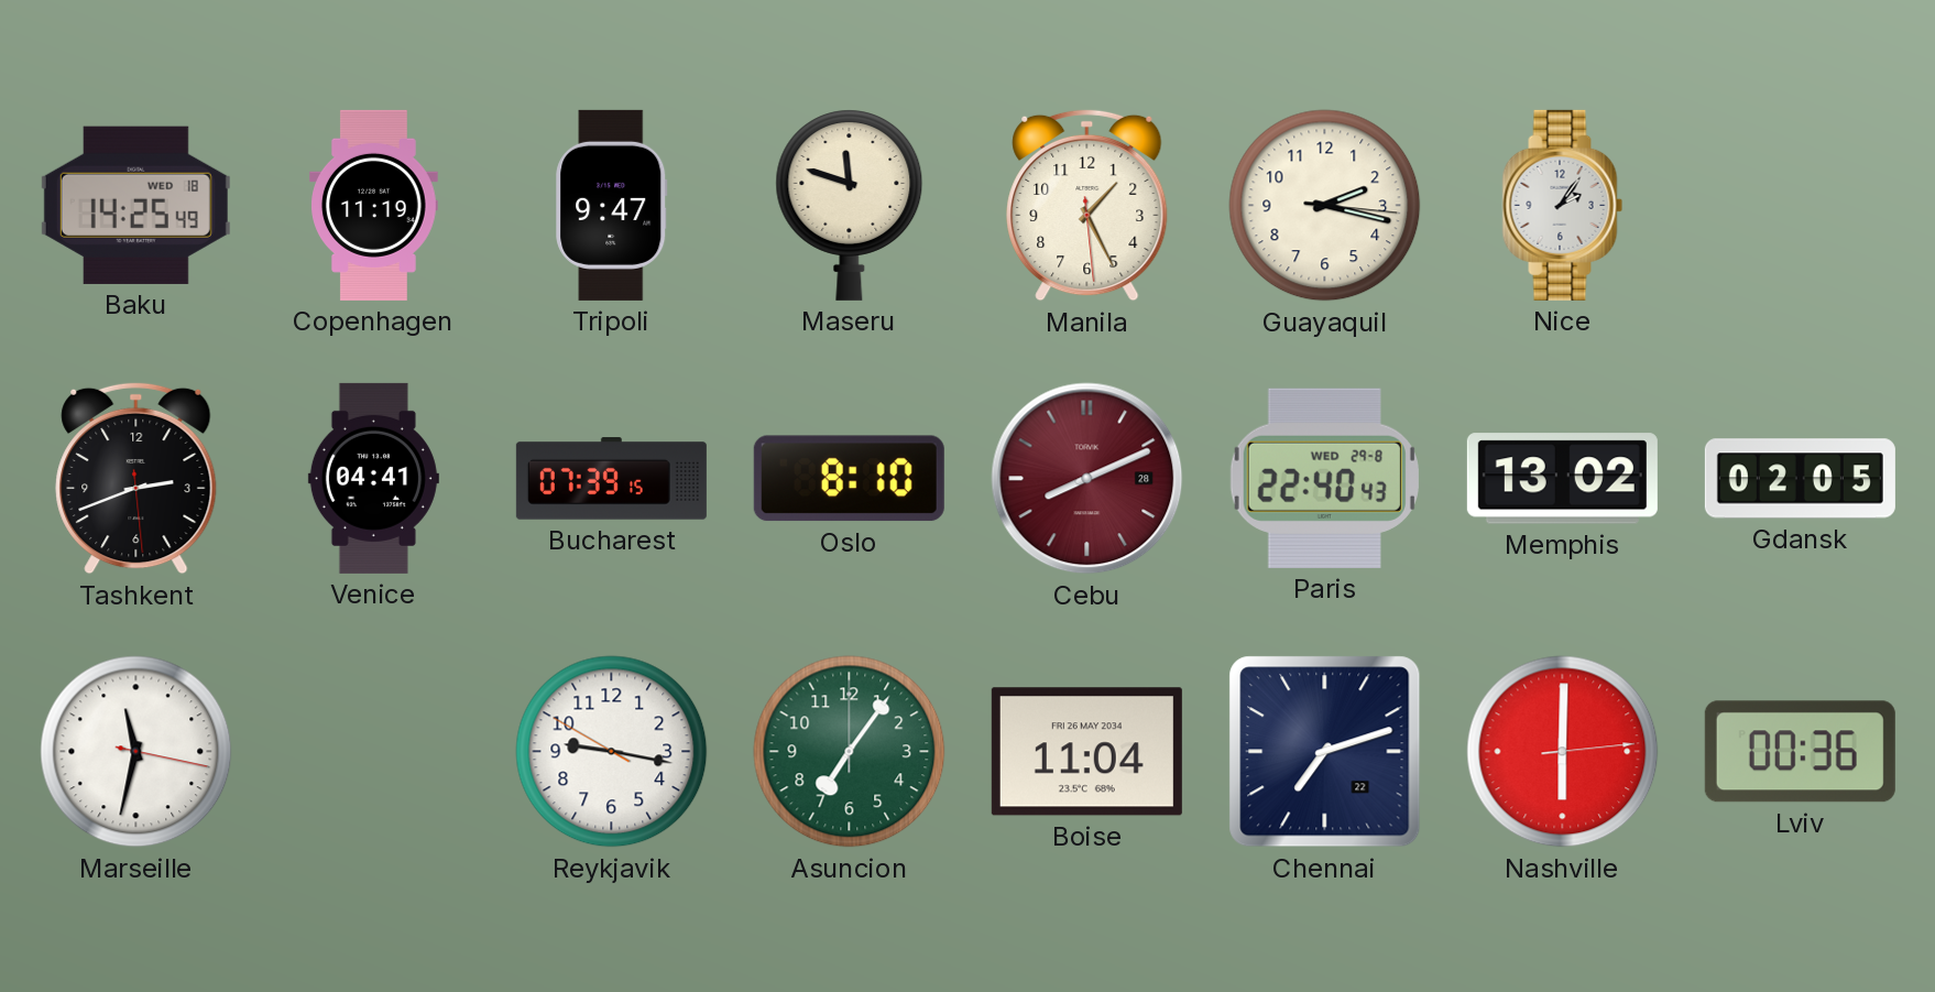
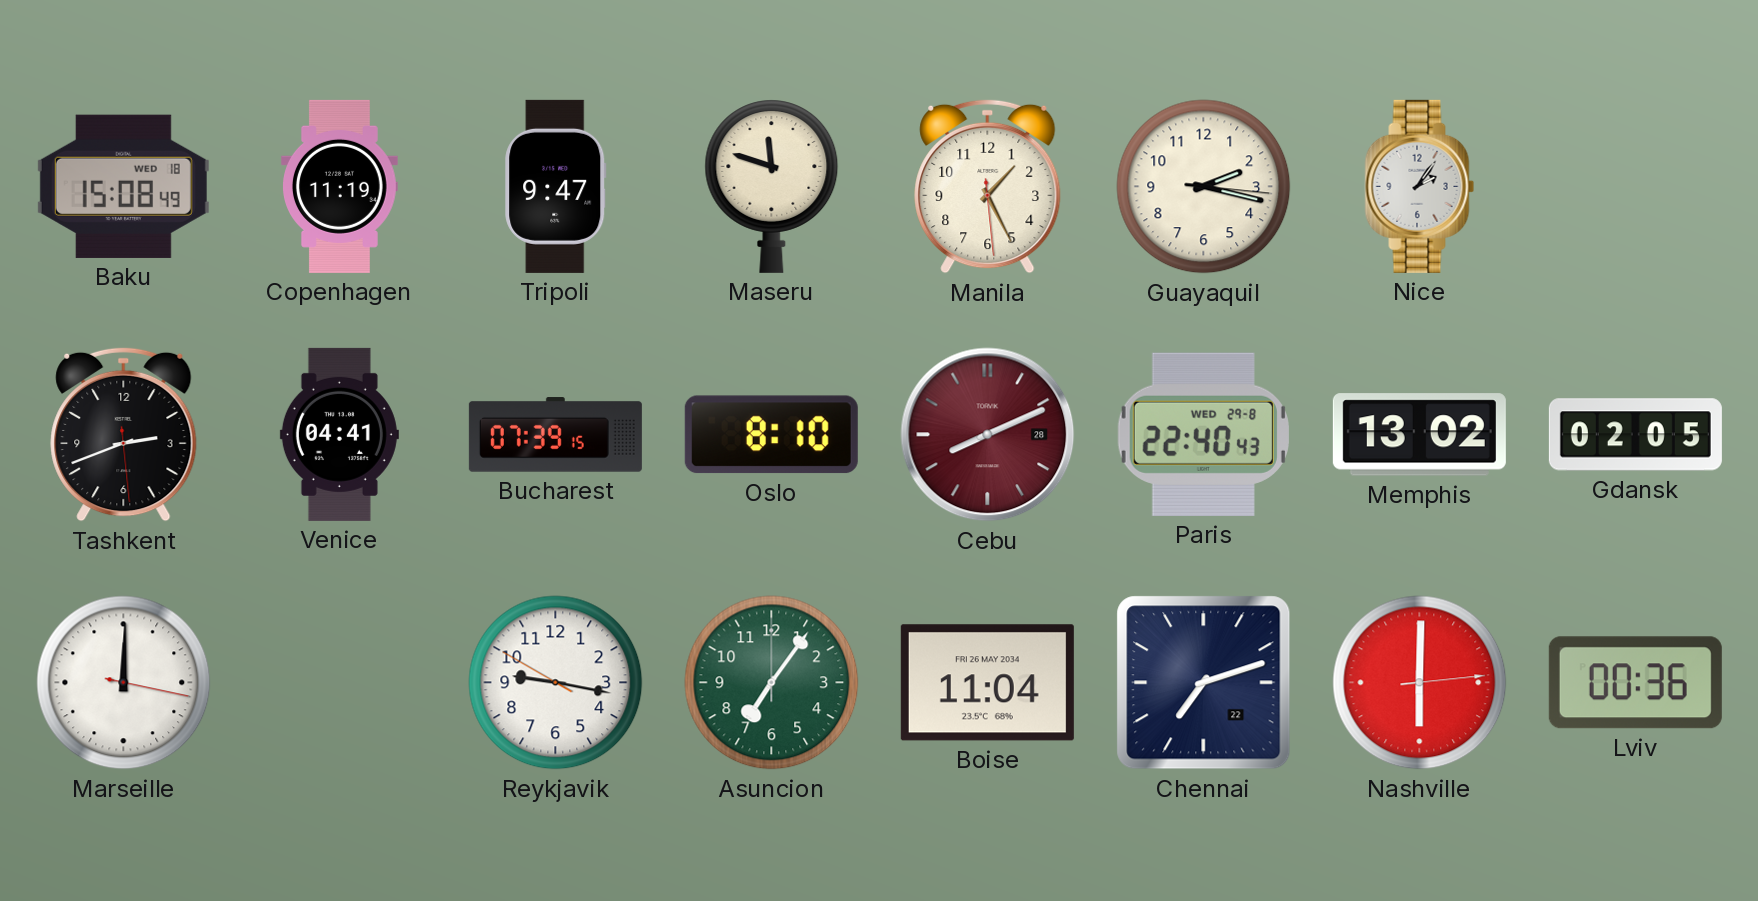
Baku: 14:25 -> 15:08
Marseille: 11:32 -> 12:00
